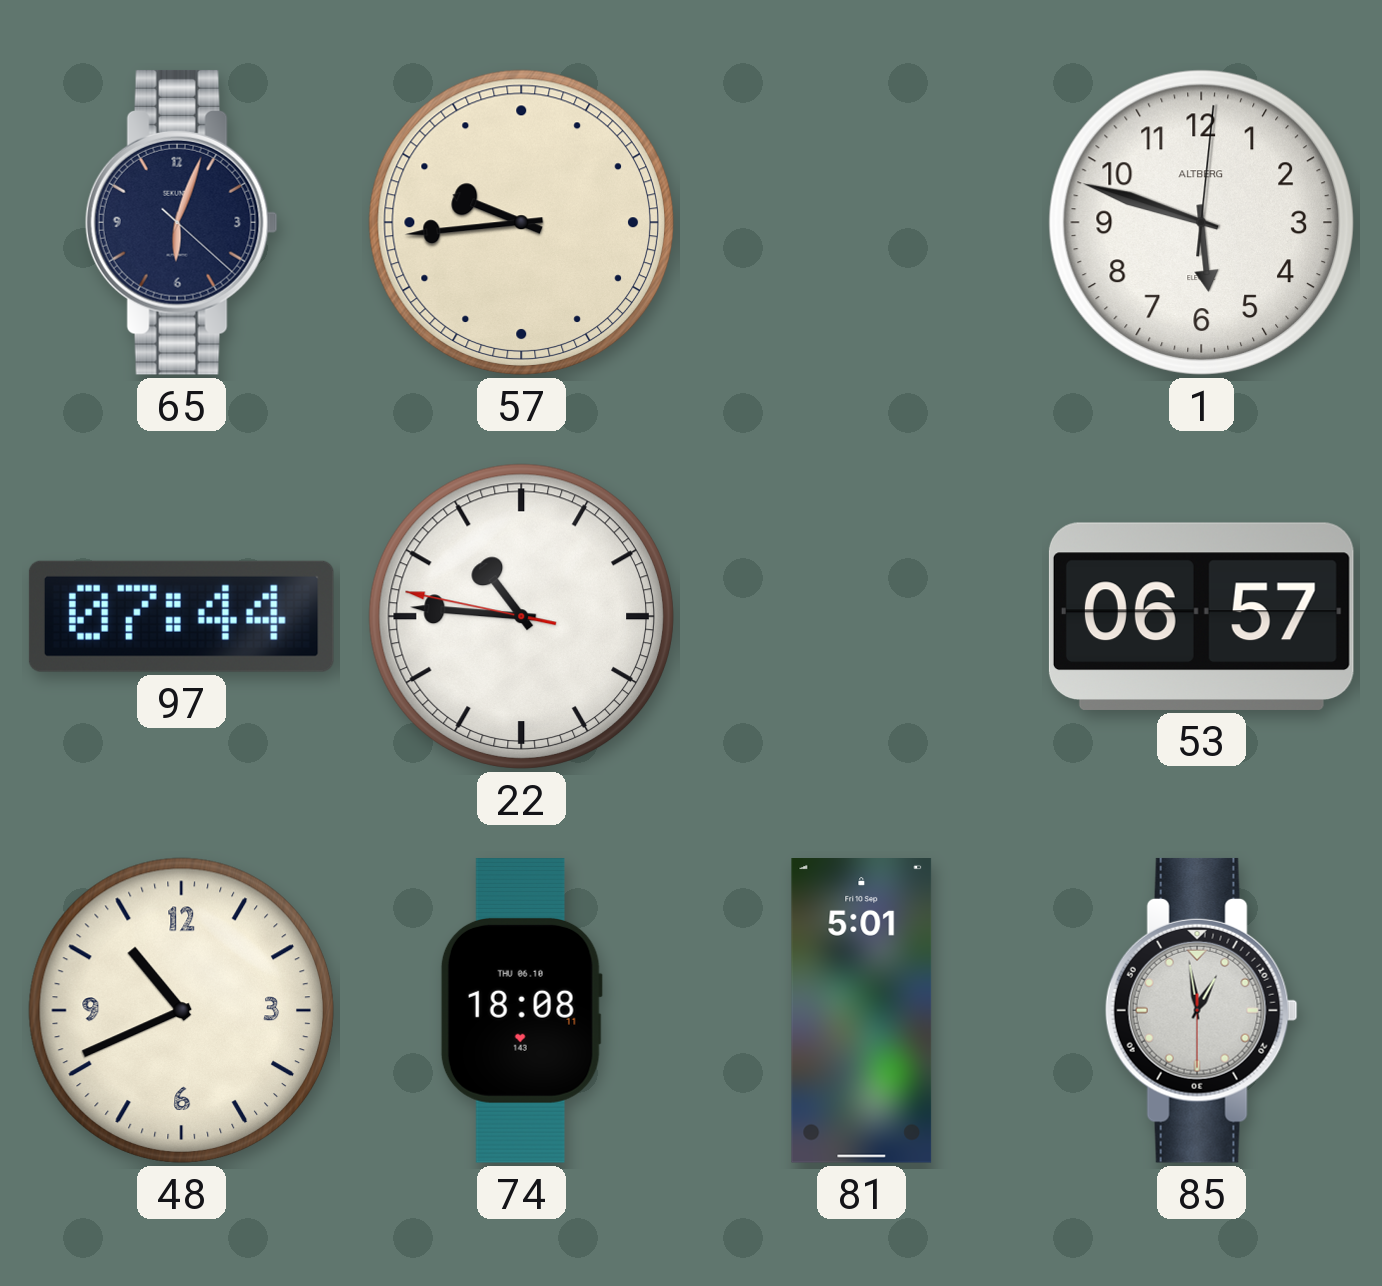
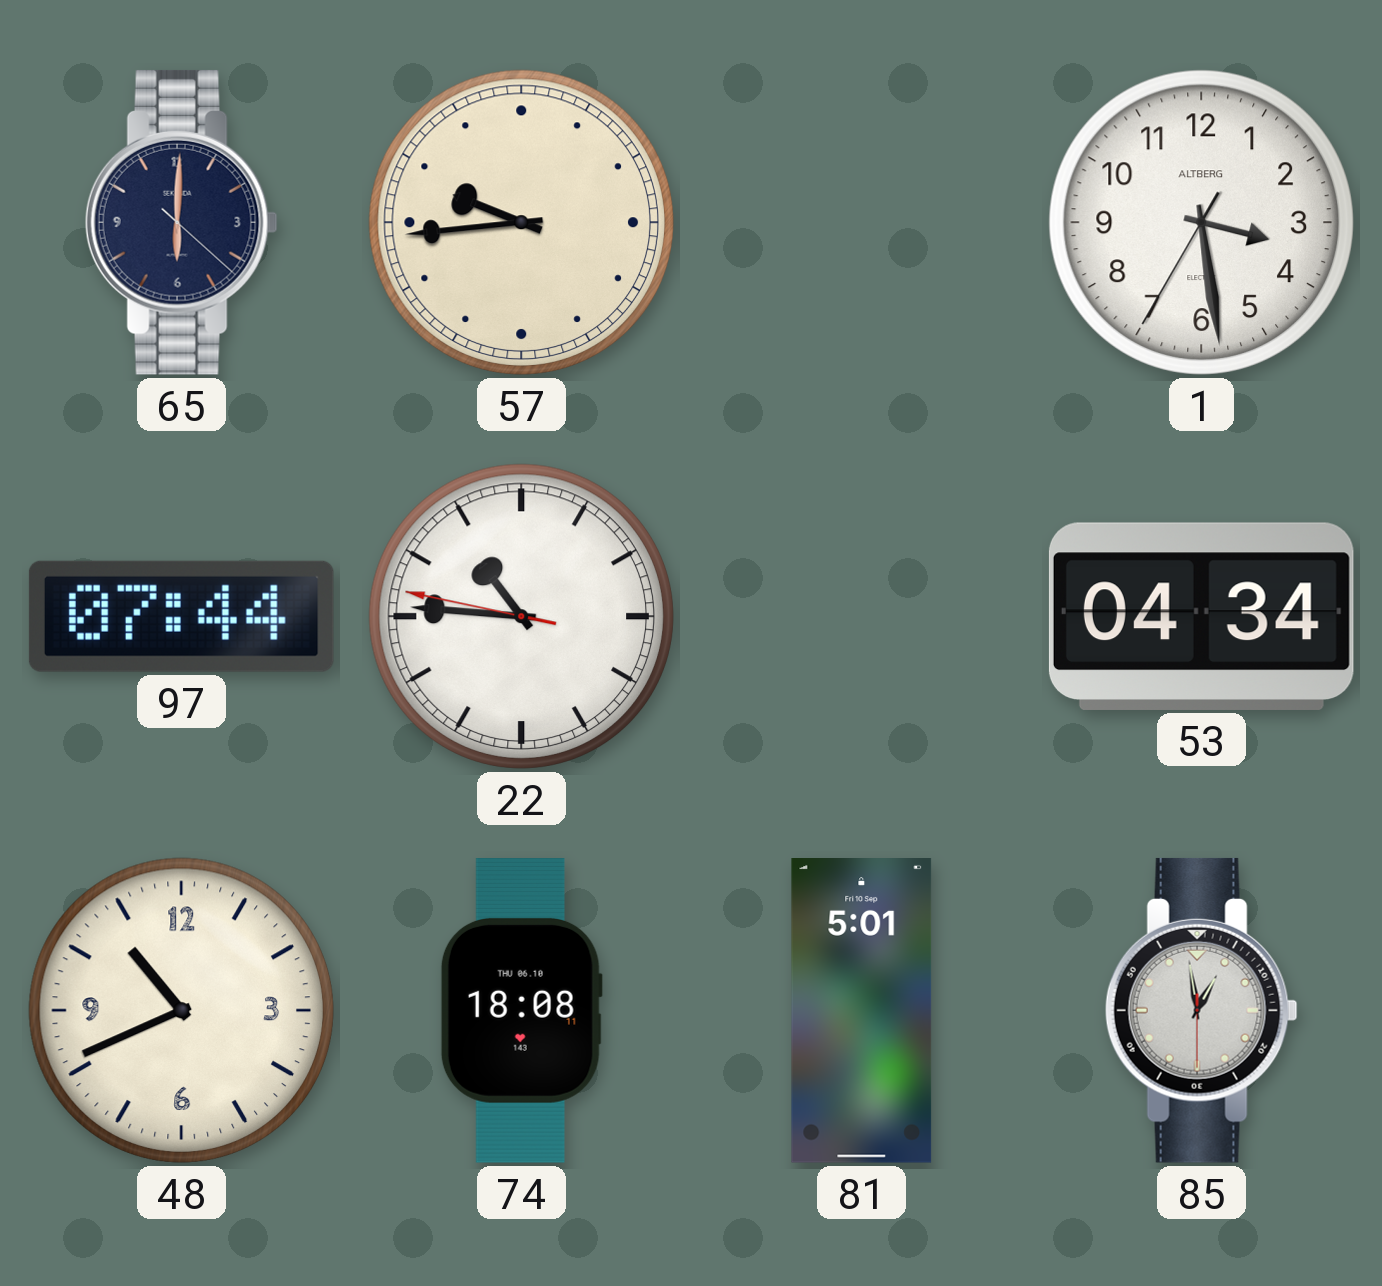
65: 6:03 -> 6:00
1: 5:48 -> 3:28
53: 06:57 -> 04:34
